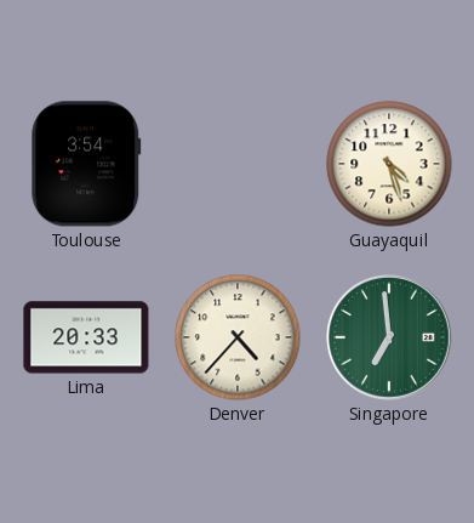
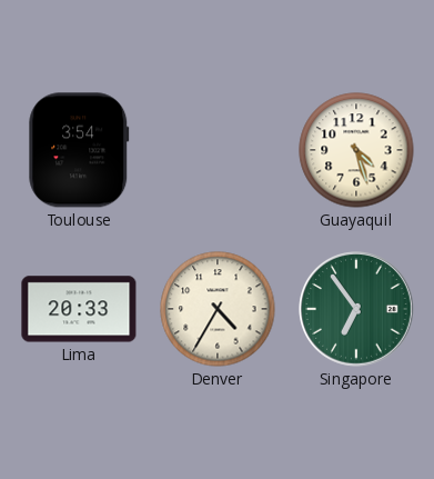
Denver: 4:37 -> 4:35
Singapore: 6:59 -> 6:54
